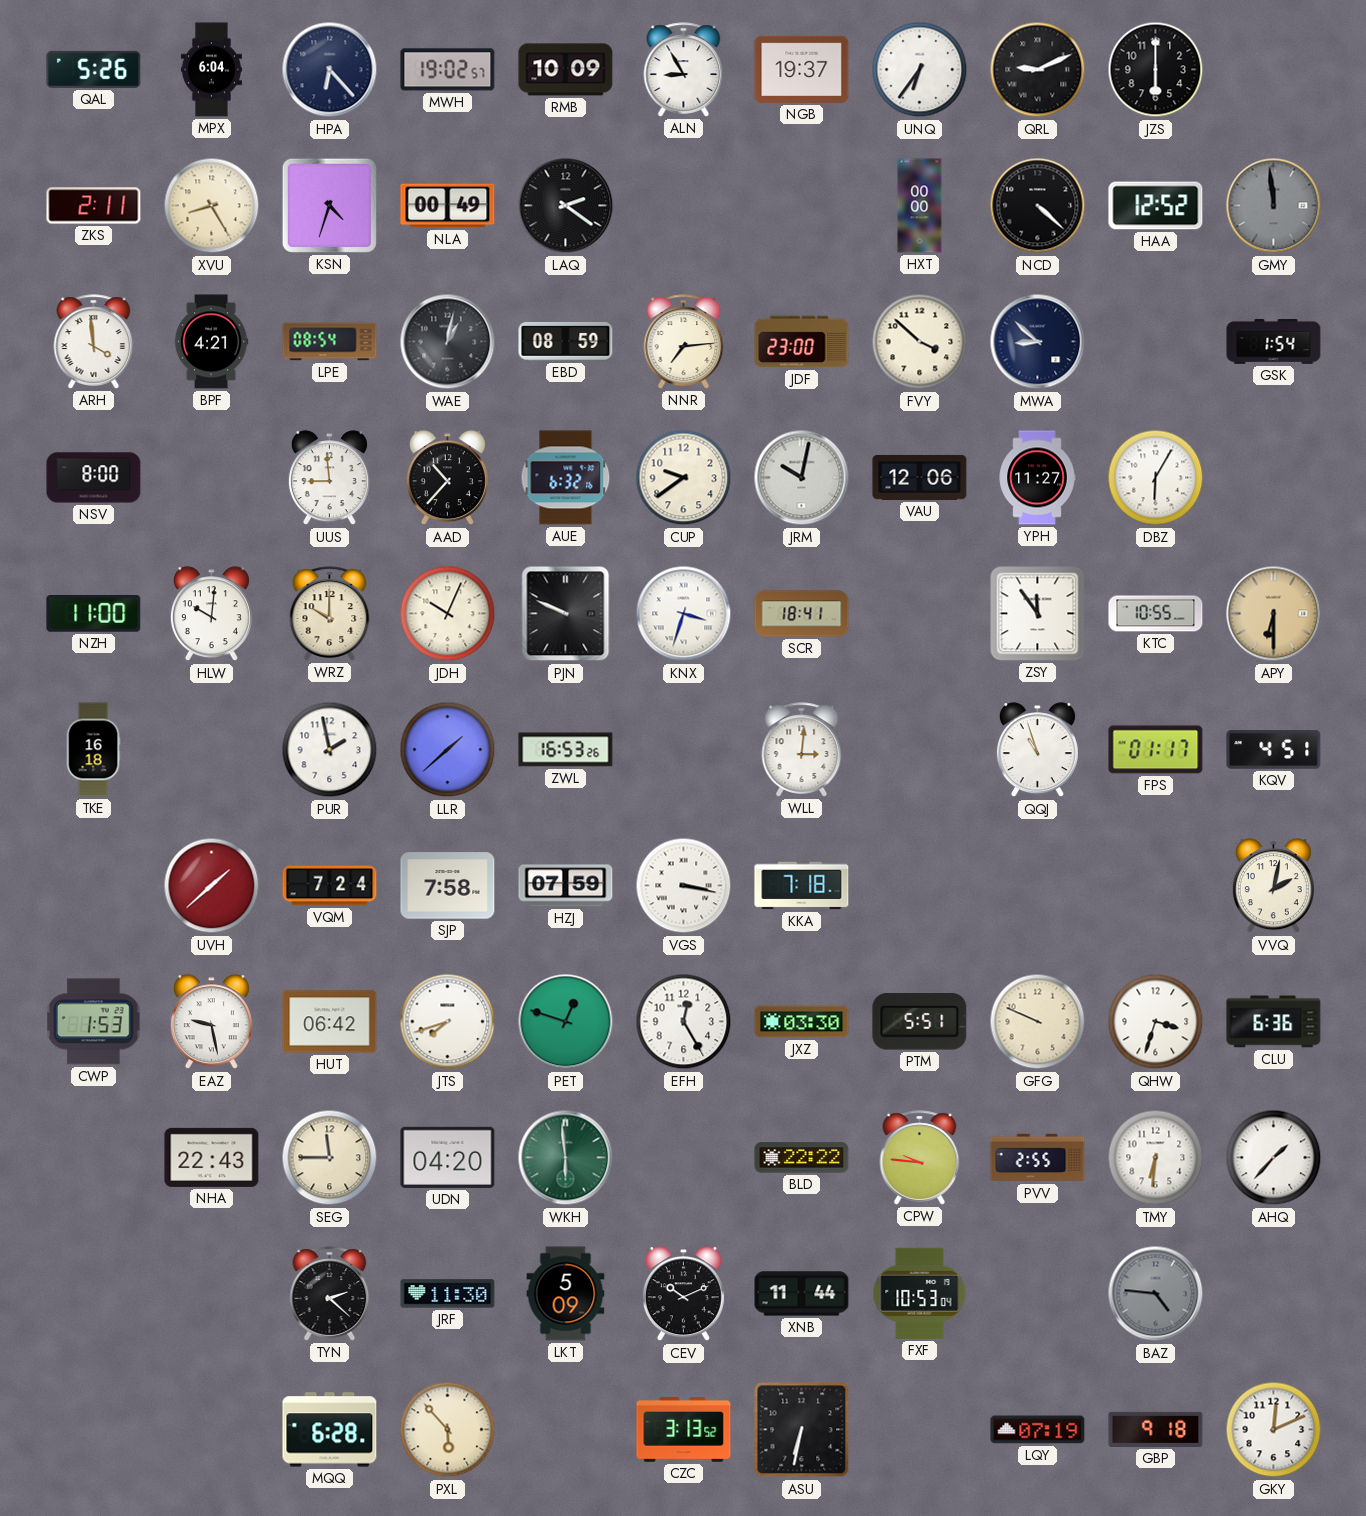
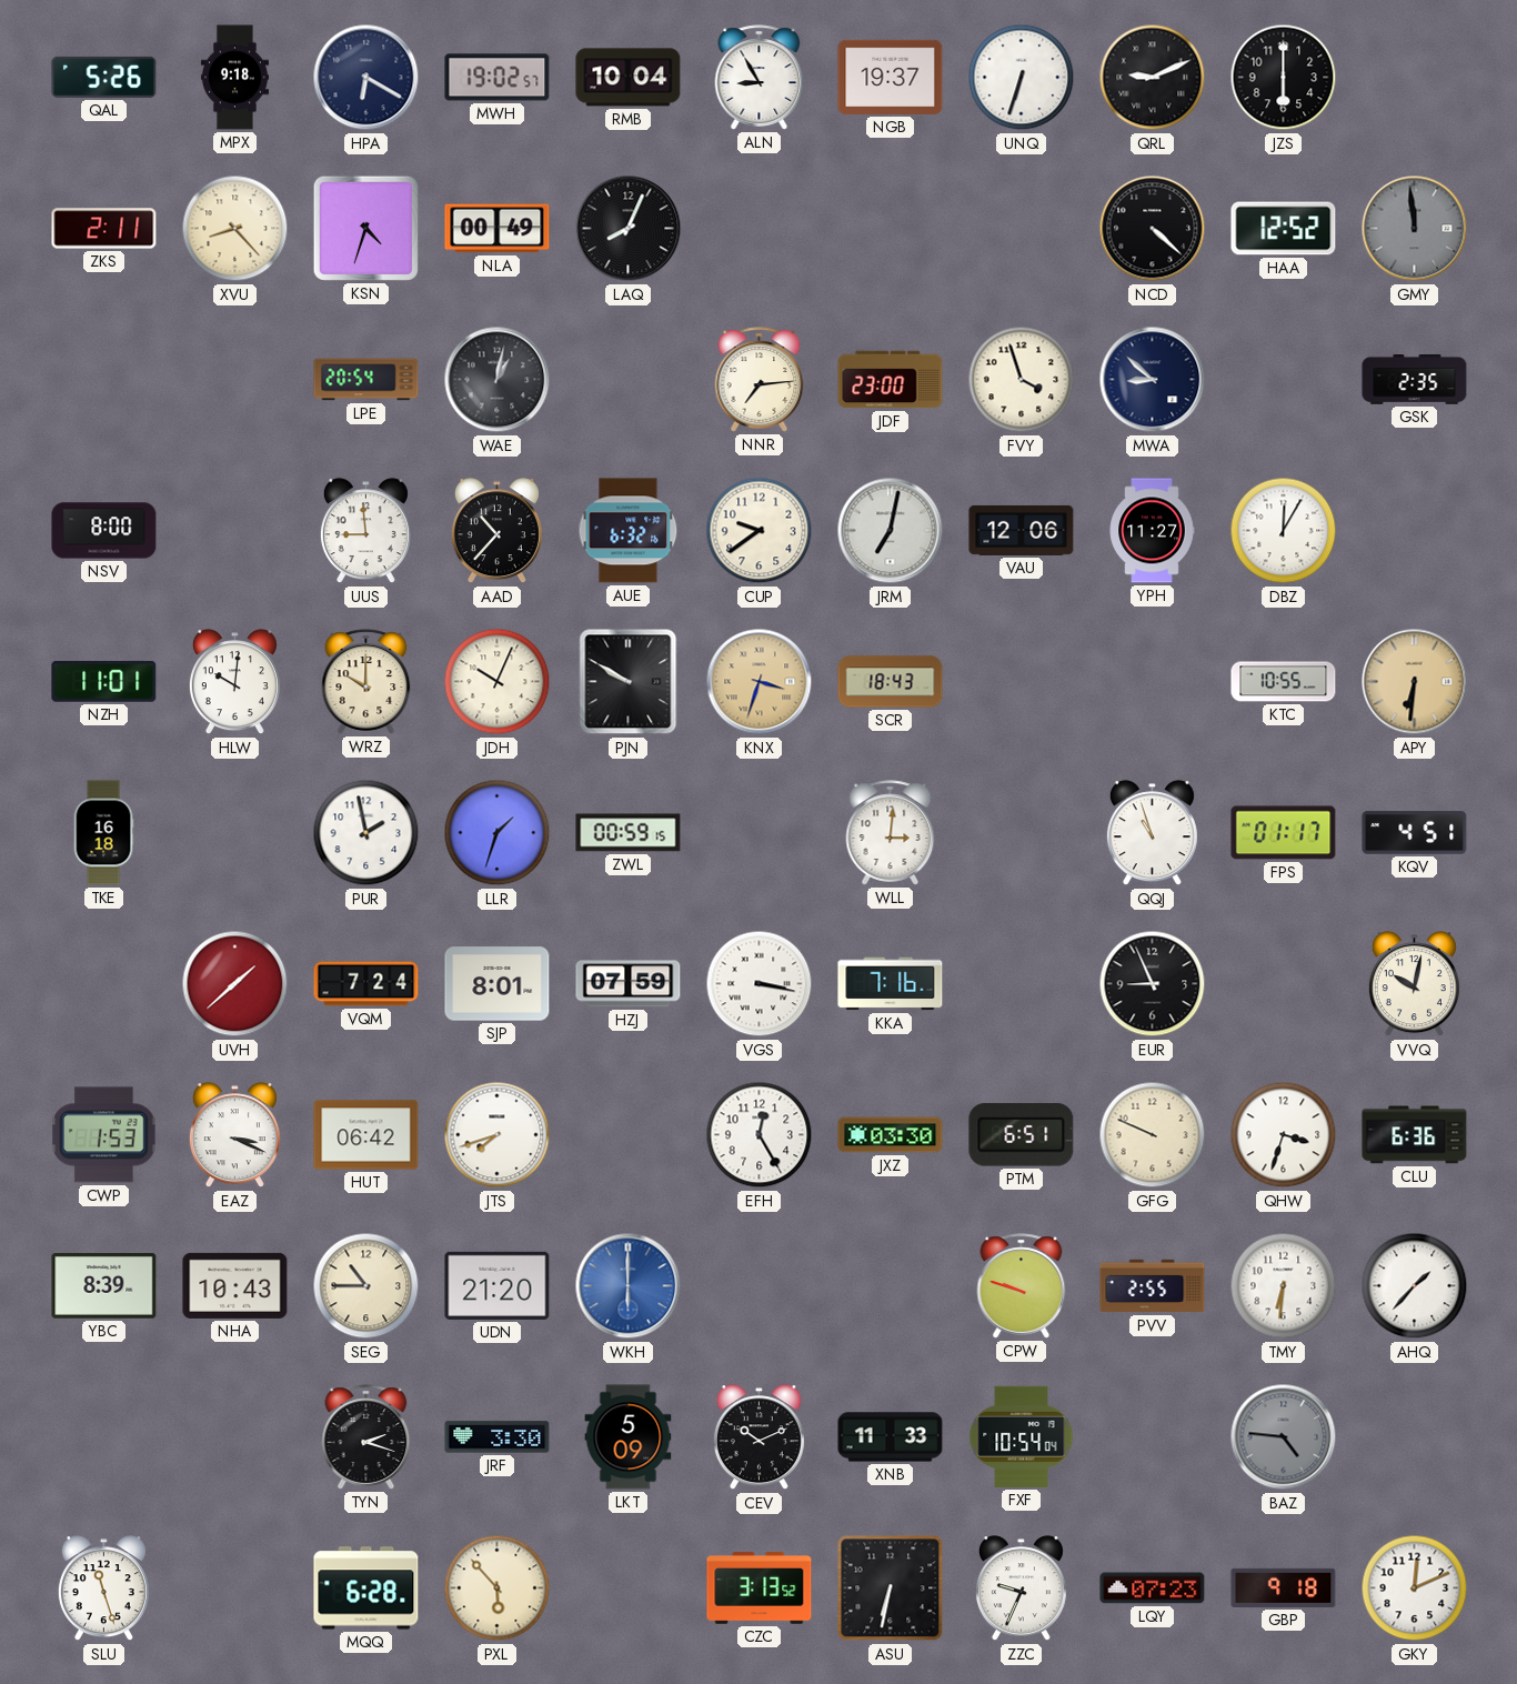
MPX: 6:04 -> 9:18
HPA: 6:23 -> 6:20
RMB: 10:09 -> 10:04
UNQ: 6:36 -> 6:33
XVU: 8:25 -> 8:23
LAQ: 2:21 -> 8:04
HXT: 00:00 -> none
ARH: 3:59 -> none
BPF: 4:21 -> none
LPE: 08:54 -> 20:54
EBD: 08:59 -> none
FVY: 3:52 -> 3:57
GSK: 1:54 -> 2:35
JRM: 10:02 -> 7:02
DBZ: 6:05 -> 12:05
NZH: 11:00 -> 11:01
PJN: 9:49 -> 9:50
KNX dial: white -> champagne
SCR: 18:41 -> 18:43
ZSY: 11:54 -> none
APY: 6:30 -> 6:31
LLR: 1:38 -> 1:33
ZWL: 16:53 -> 00:59
SJP: 7:58 -> 8:01
KKA: 7:18 -> 7:16
EUR: none -> 8:56
VVQ: 2:02 -> 10:02
EAZ: 9:28 -> 3:19
PET: 12:48 -> none
PTM: 5:51 -> 6:51
YBC: none -> 8:39
NHA: 22:43 -> 10:43
SEG: 11:45 -> 10:45
UDN: 04:20 -> 21:20
WKH: 5:59 -> 6:00
WKH dial: green -> blue
BLD: 22:22 -> none
CPW: 9:46 -> 9:48
TYN: 2:22 -> 2:18
JRF: 11:30 -> 3:30
XNB: 11:44 -> 11:33
FXF: 10:53 -> 10:54
SLU: none -> 11:27
ZZC: none -> 9:34
LQY: 07:19 -> 07:23
